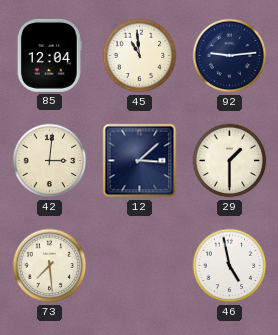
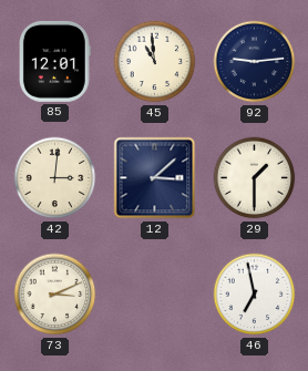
85: 12:04 -> 12:01
73: 7:29 -> 3:11
46: 4:58 -> 6:58
